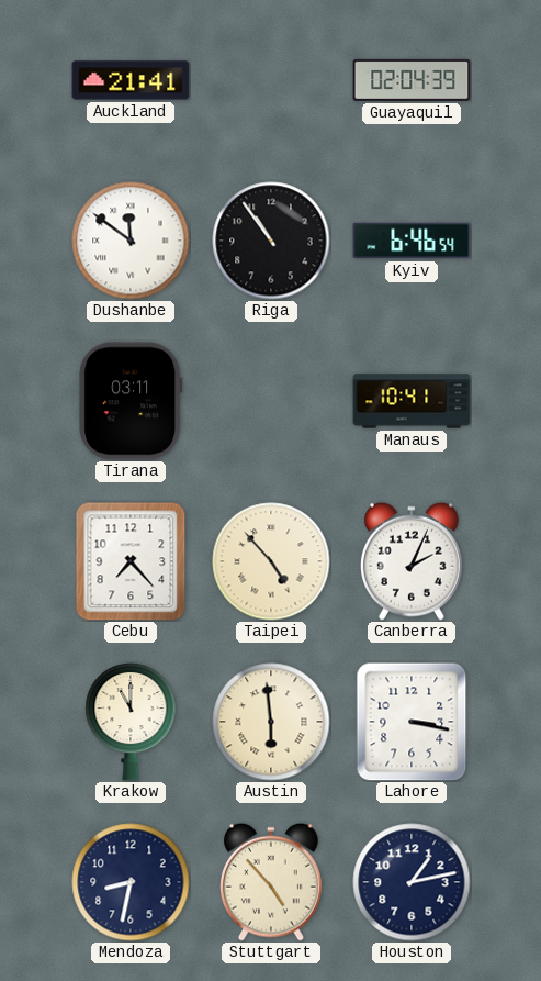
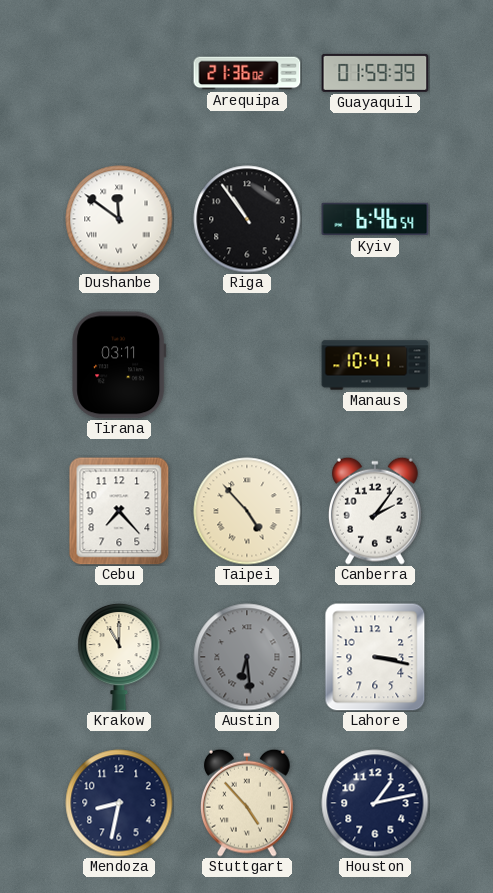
Auckland: 21:41 -> none
Arequipa: none -> 21:36
Guayaquil: 02:04 -> 01:59
Canberra: 2:04 -> 2:06
Austin: 5:59 -> 6:29
Austin dial: cream -> grey
